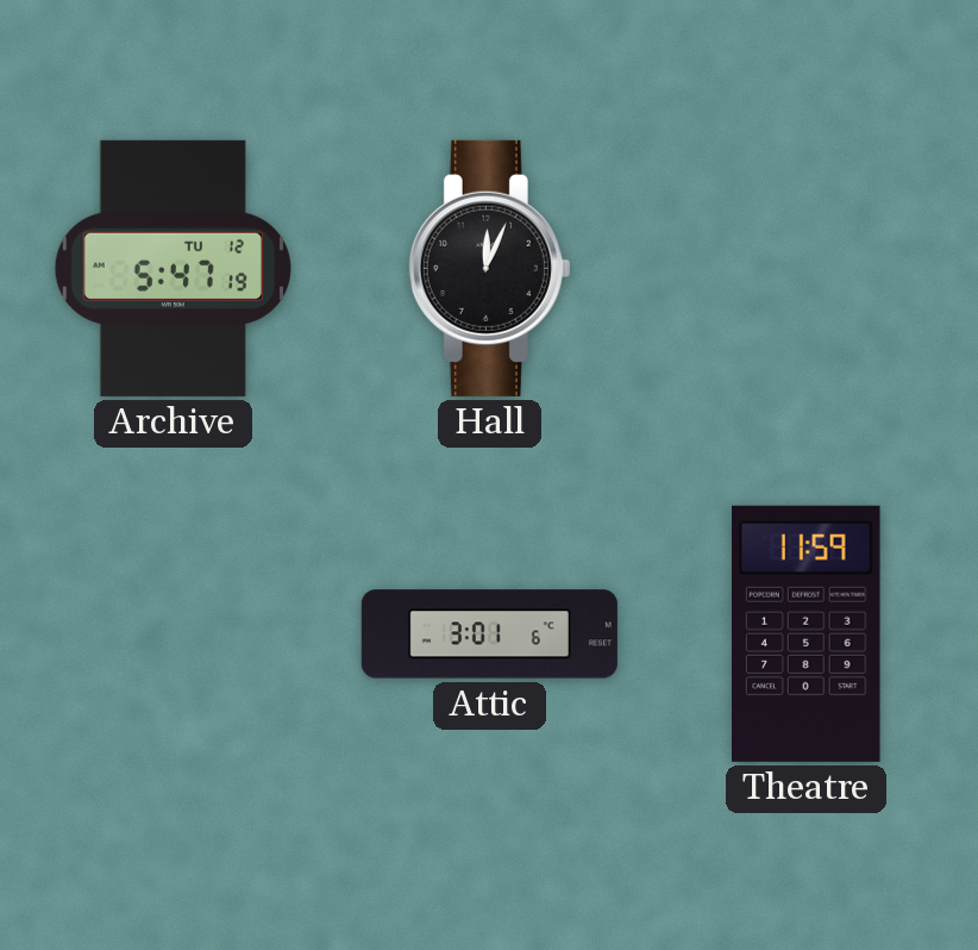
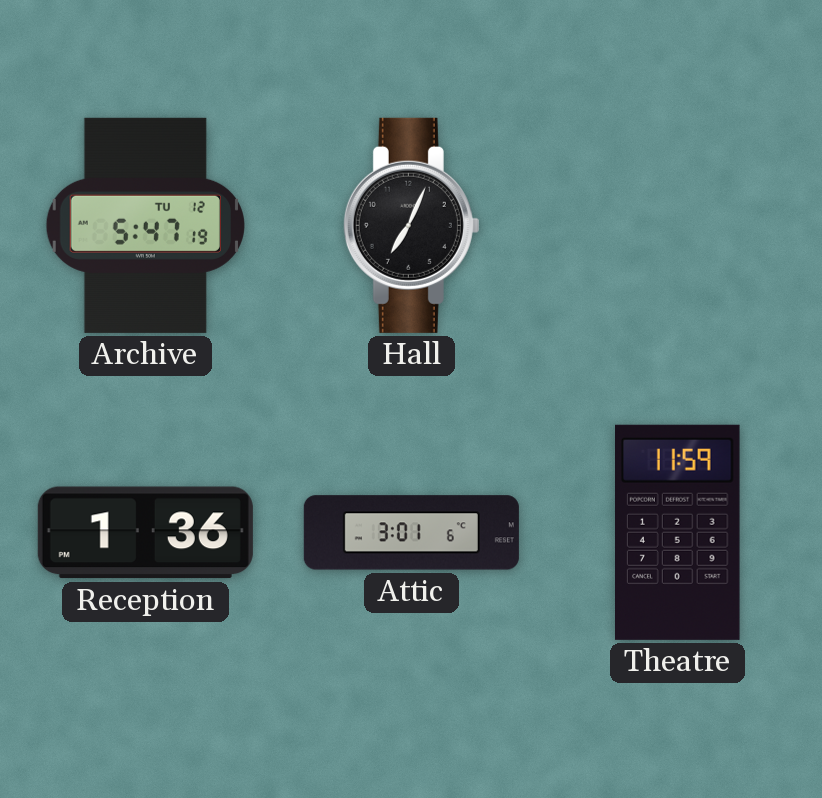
Hall: 12:04 -> 7:04
Reception: none -> 1:36
